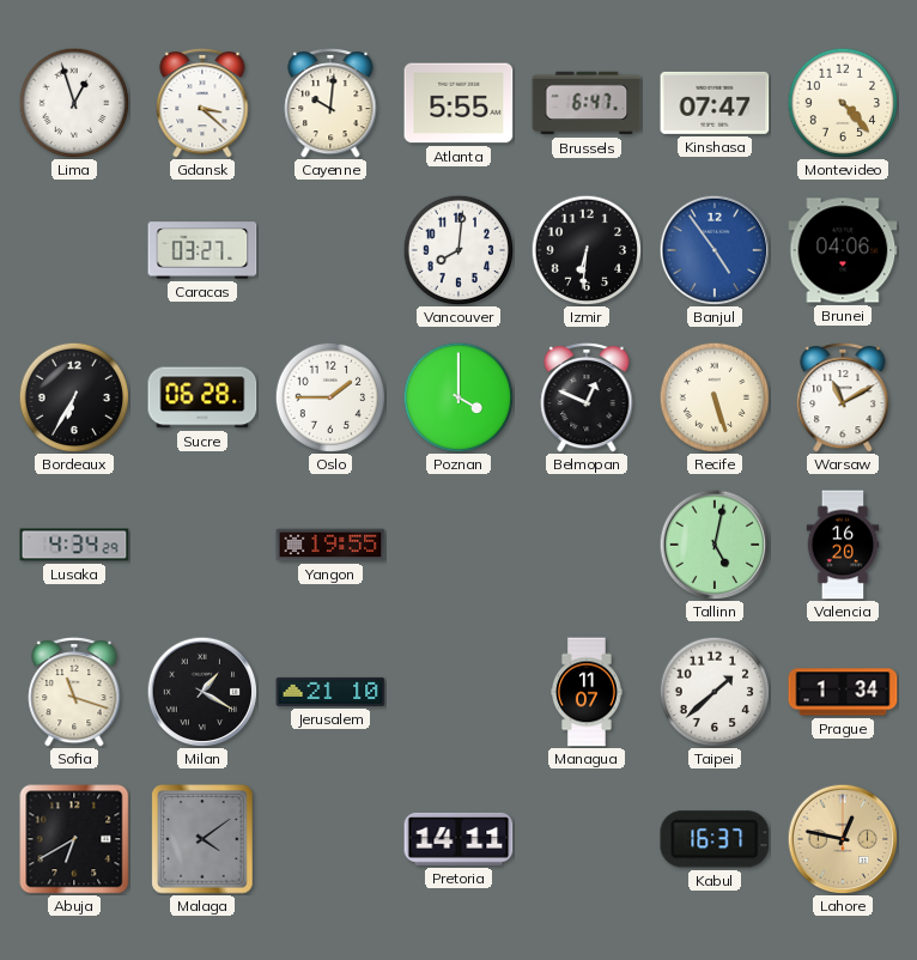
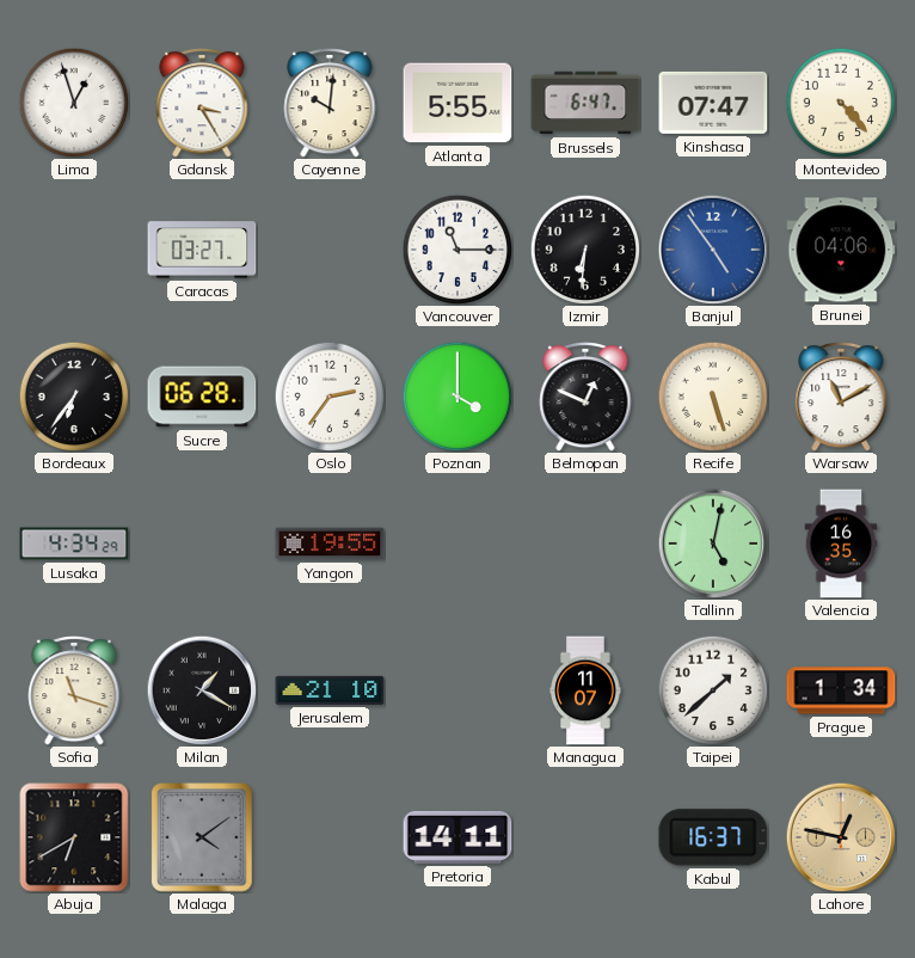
Gdansk: 3:22 -> 3:25
Vancouver: 8:01 -> 11:15
Bordeaux: 6:35 -> 6:36
Oslo: 1:45 -> 2:36
Valencia: 16:20 -> 16:35
